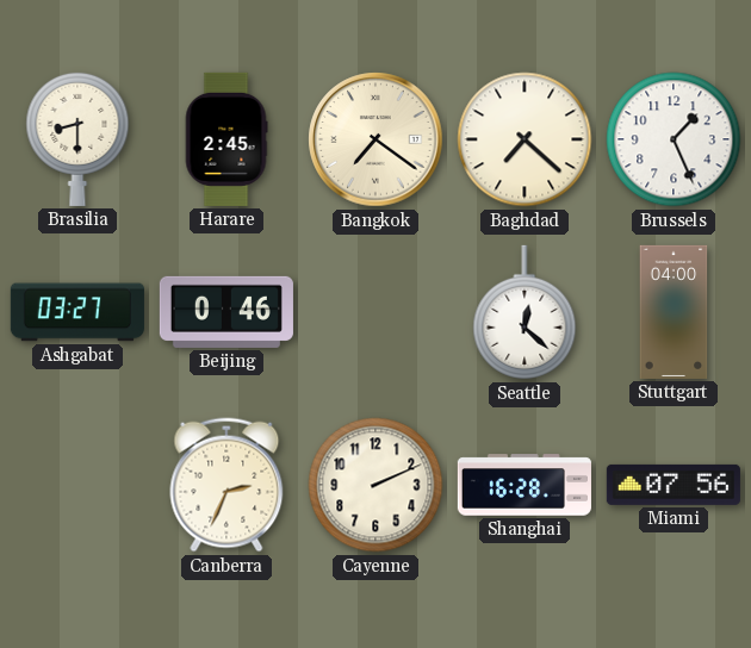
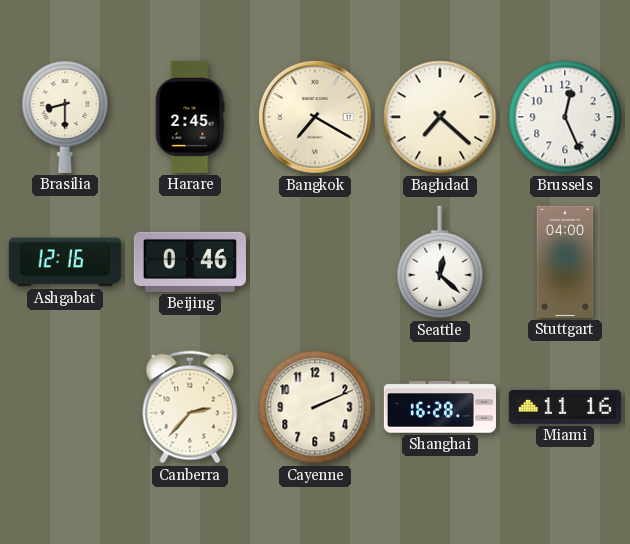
Bangkok: 7:21 -> 7:20
Brussels: 1:26 -> 12:26
Ashgabat: 03:27 -> 12:16
Canberra: 2:34 -> 2:37
Miami: 07:56 -> 11:16
